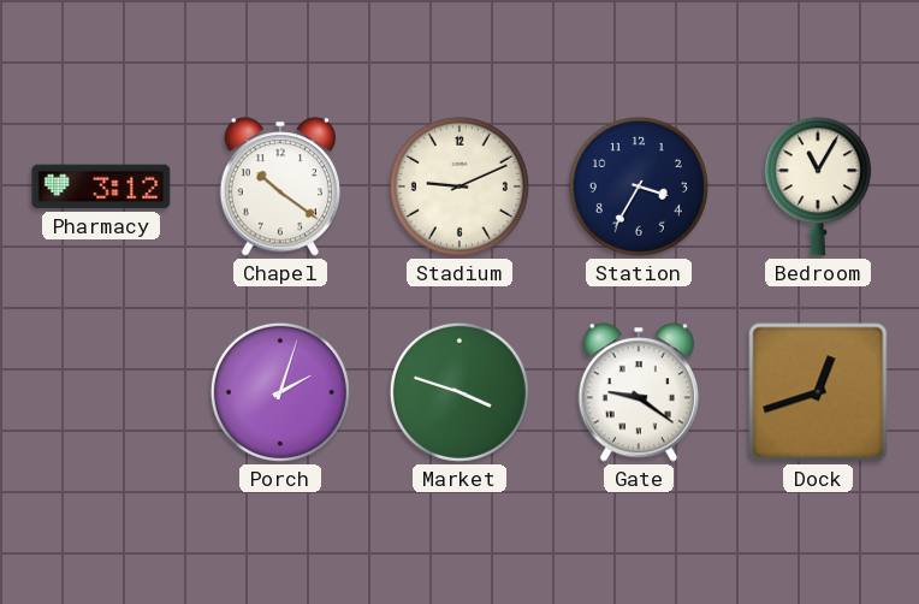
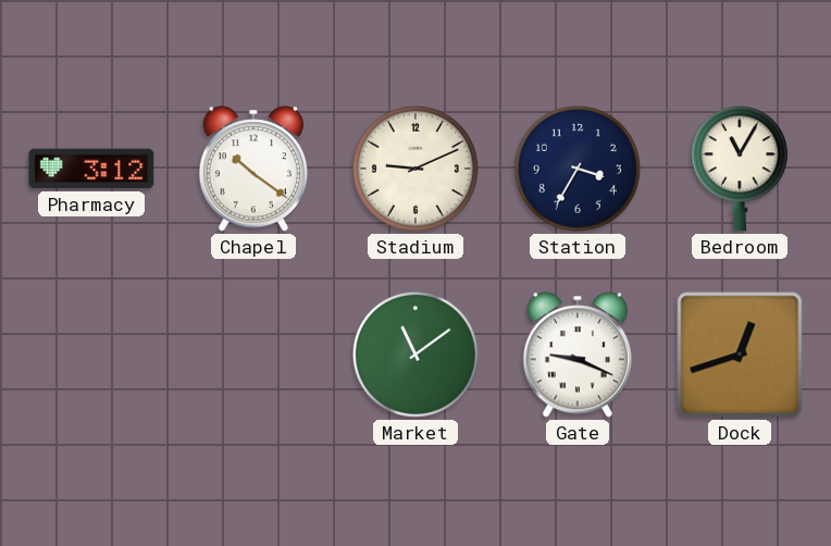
Porch: 2:03 -> none
Market: 3:48 -> 11:09
Gate: 9:21 -> 9:19
